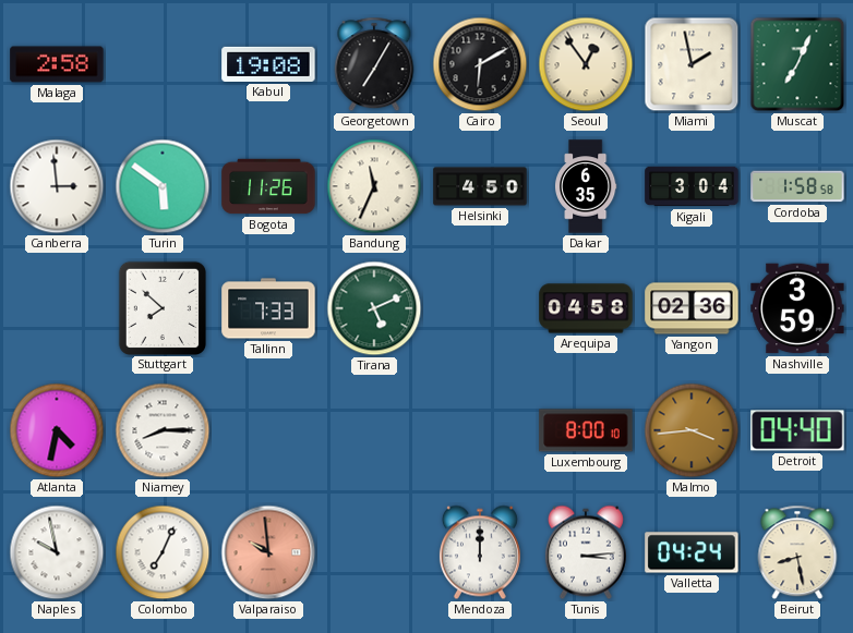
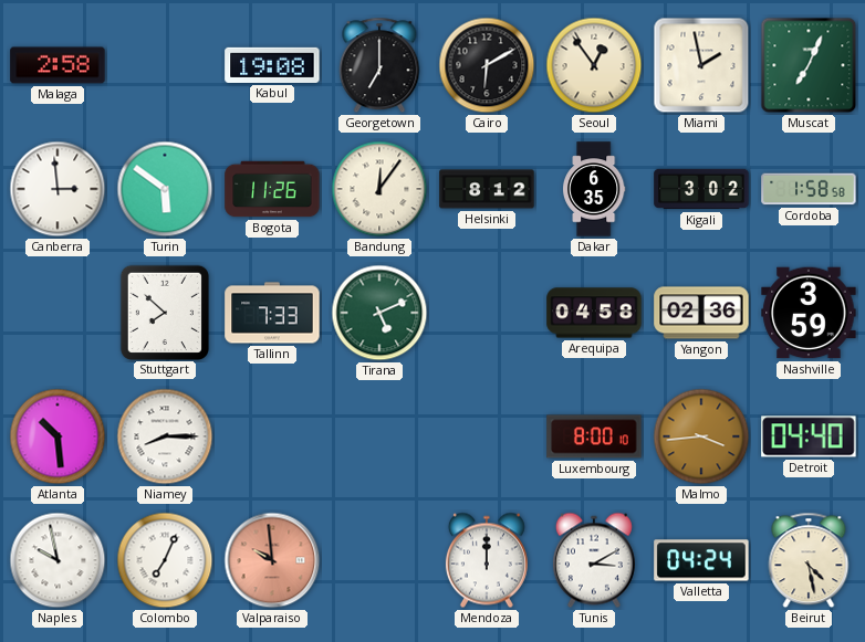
Georgetown: 7:05 -> 7:00
Bandung: 11:34 -> 12:06
Helsinki: 4:50 -> 8:12
Kigali: 3:04 -> 3:02
Atlanta: 4:32 -> 10:29
Tunis: 3:14 -> 3:10
Beirut: 8:28 -> 4:28
